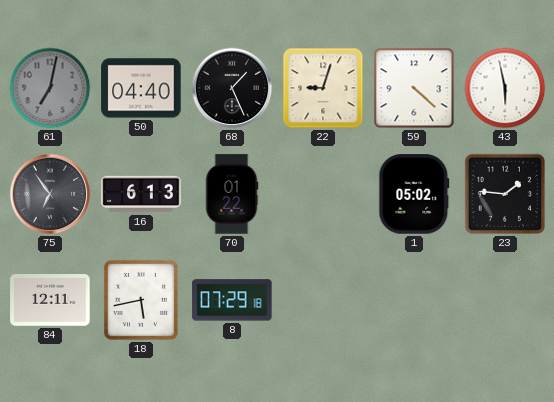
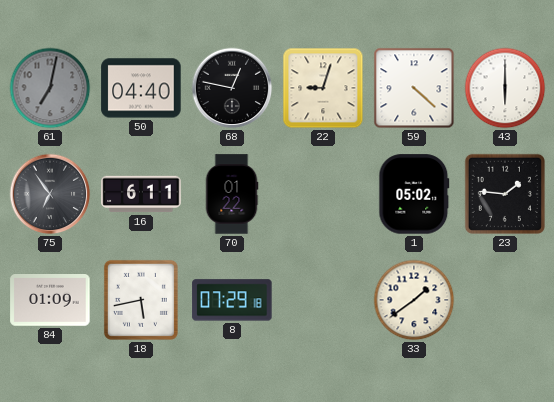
68: 1:26 -> 12:47
43: 5:58 -> 6:00
16: 6:13 -> 6:11
84: 12:11 -> 01:09
33: none -> 1:39
